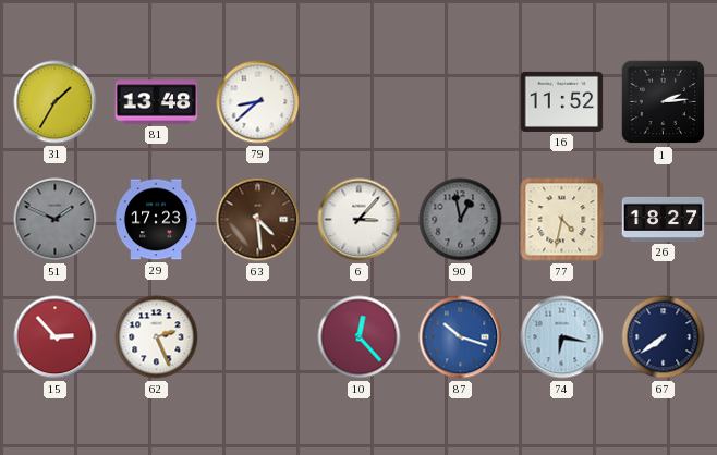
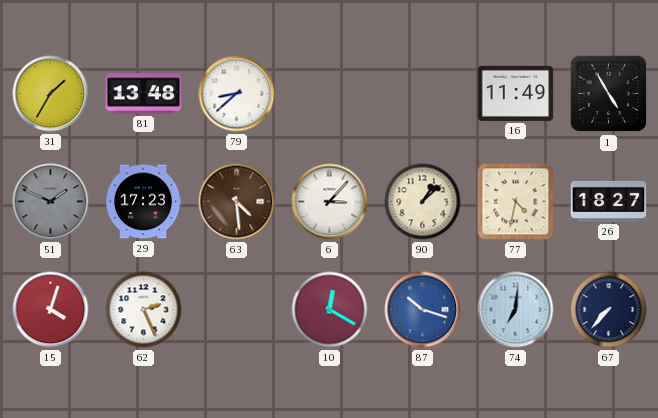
16: 11:52 -> 11:49
1: 2:14 -> 4:55
90: 12:58 -> 1:08
90 dial: grey -> cream
15: 2:53 -> 4:03
10: 12:23 -> 12:20
74: 6:17 -> 7:01
67: 7:39 -> 7:37
